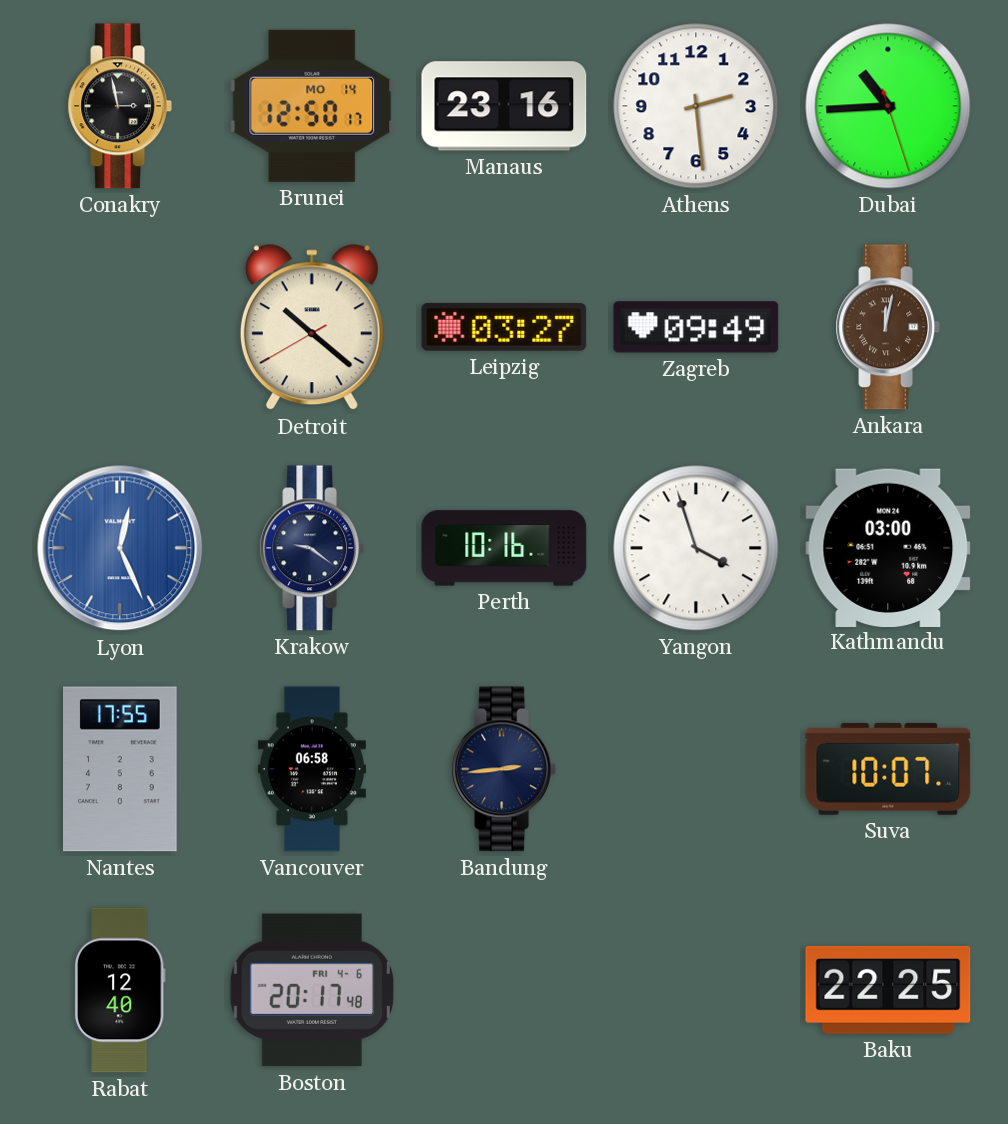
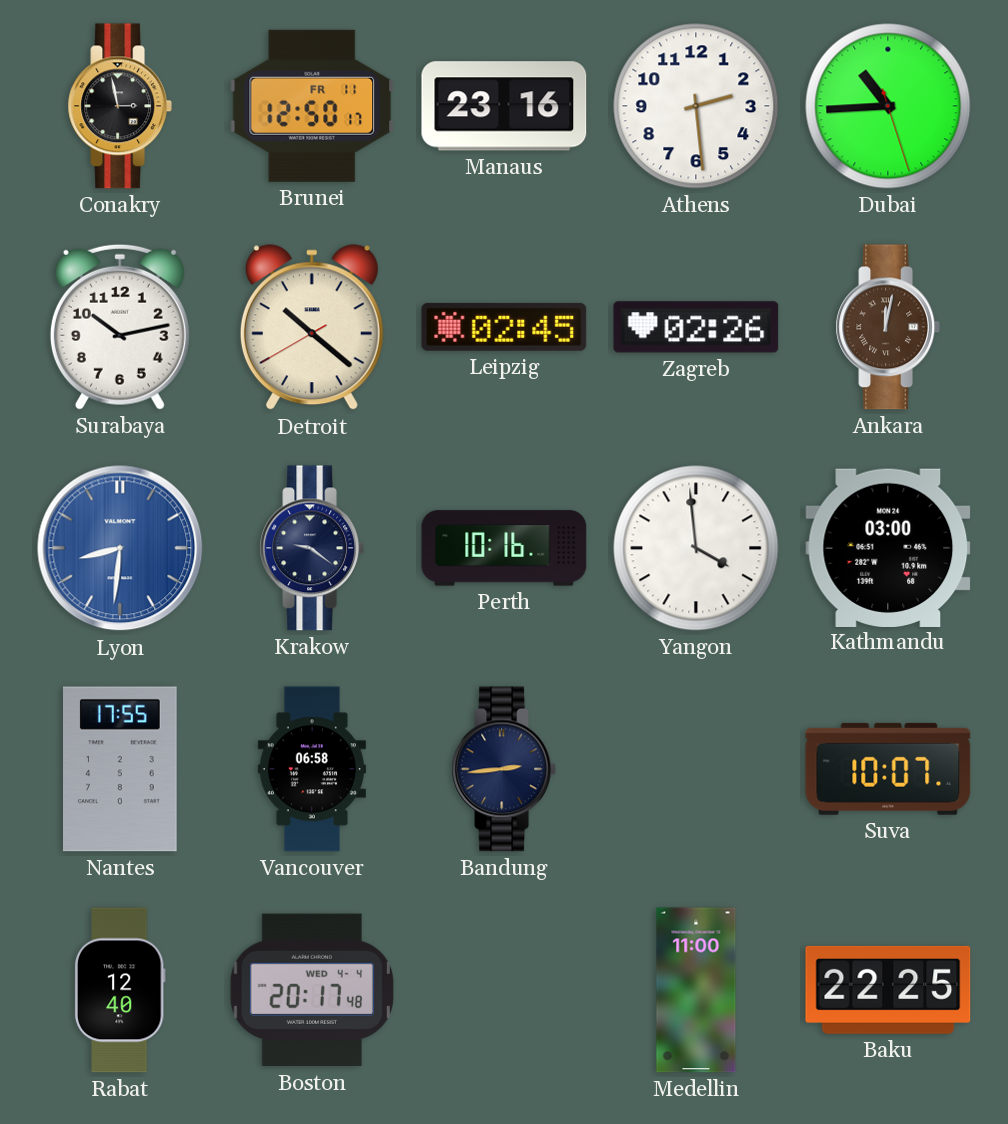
Brunei date: MO 14 -> FR 11
Surabaya: none -> 10:13
Leipzig: 03:27 -> 02:45
Zagreb: 09:49 -> 02:26
Lyon: 12:26 -> 8:31
Yangon: 3:57 -> 3:59
Boston date: FRI 4-6 -> WED 4-4
Medellin: none -> 11:00
